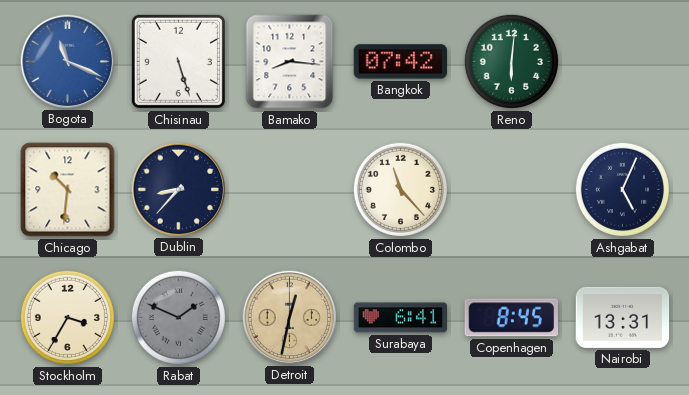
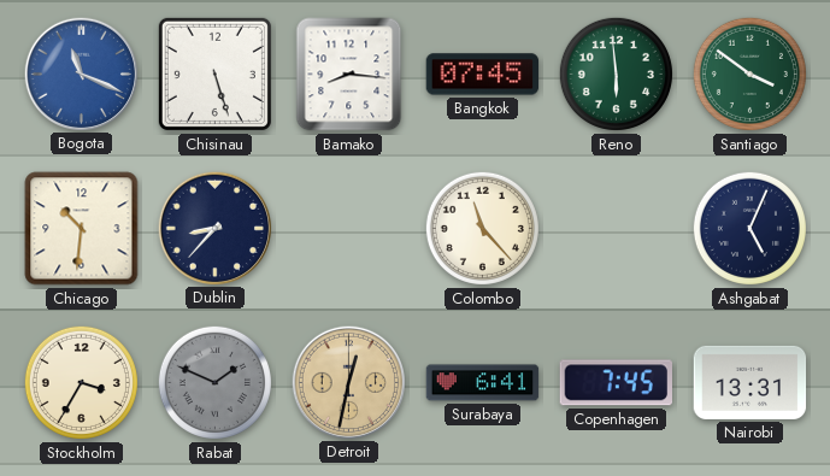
Bangkok: 07:42 -> 07:45
Reno: 6:01 -> 5:59
Santiago: none -> 3:51
Copenhagen: 8:45 -> 7:45
